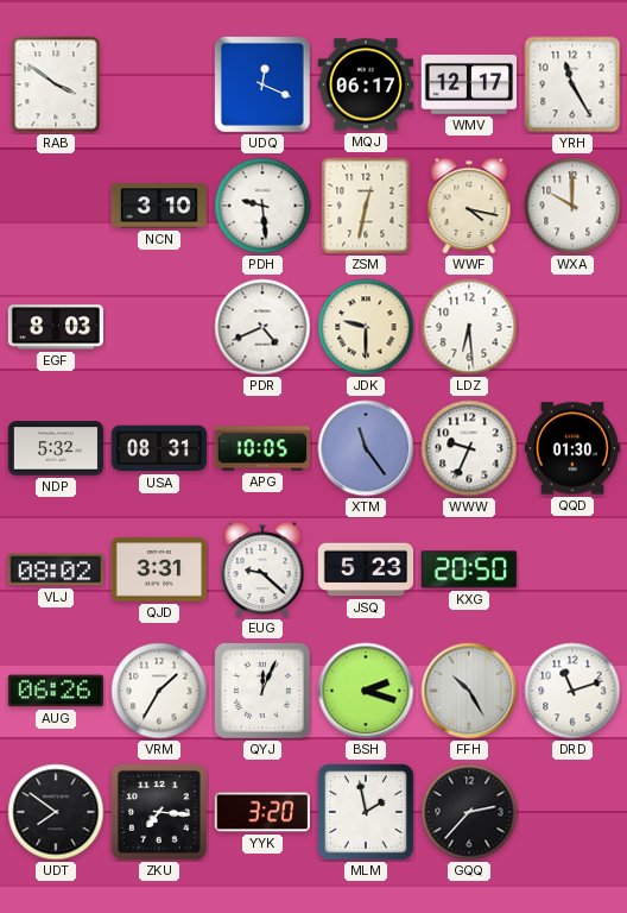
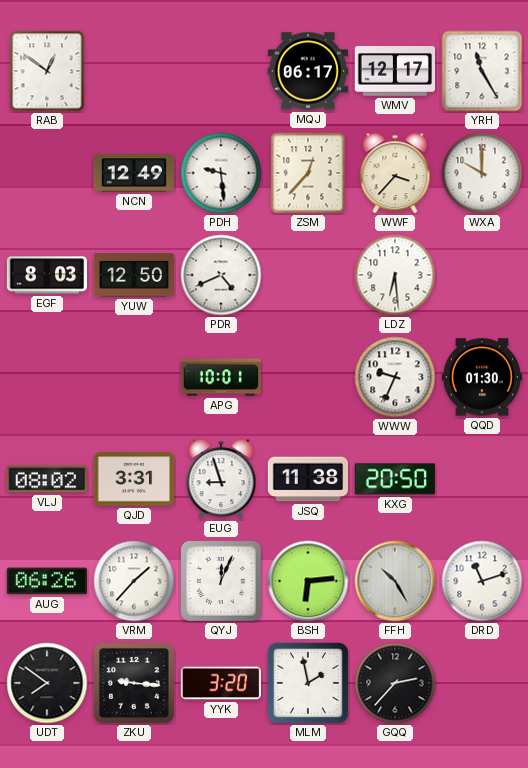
RAB: 3:51 -> 12:51
UDQ: 12:19 -> none
NCN: 3:10 -> 12:49
ZSM: 12:32 -> 12:37
WWF: 4:17 -> 3:37
YUW: none -> 12:50
JDK: 9:30 -> none
NDP: 5:32 -> none
USA: 08:31 -> none
APG: 10:05 -> 10:01
XTM: 11:24 -> none
EUG: 9:22 -> 8:57
JSQ: 5:23 -> 11:38
VRM: 1:35 -> 1:37
BSH: 2:18 -> 6:14
ZKU: 7:16 -> 9:16
